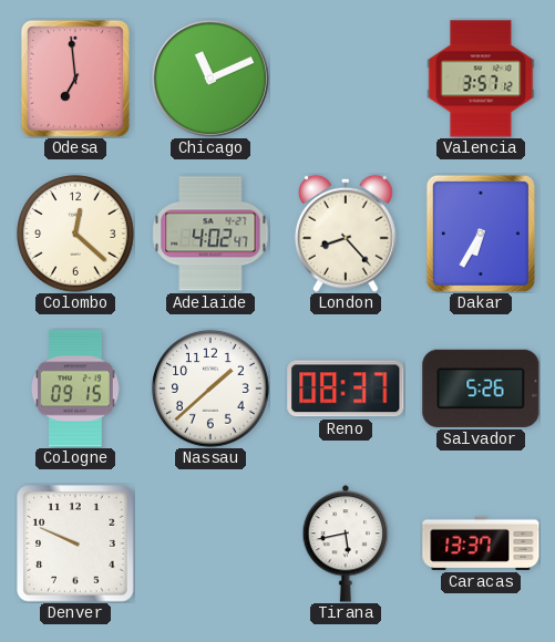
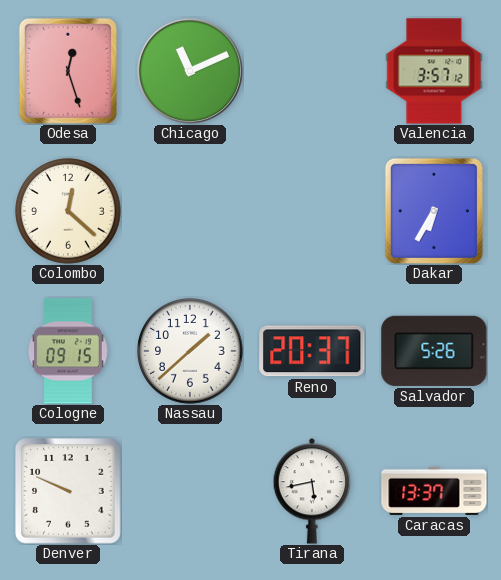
Odesa: 6:59 -> 12:27
Adelaide: 4:02 -> none
London: 8:23 -> none
Reno: 08:37 -> 20:37
